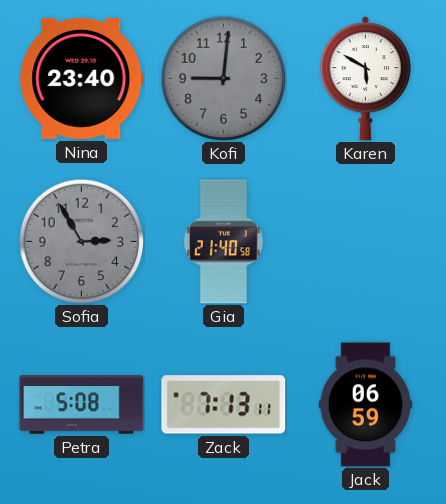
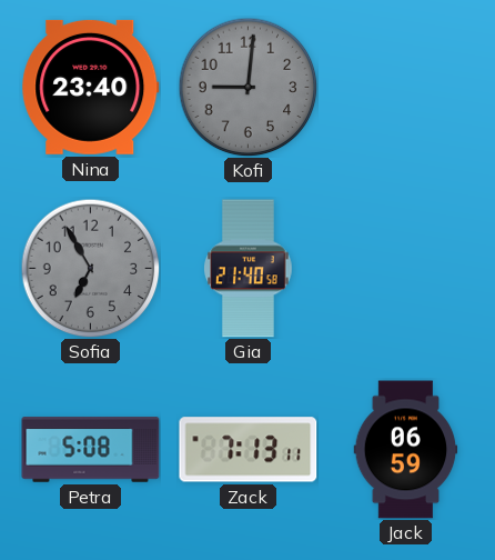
Karen: 5:50 -> none
Sofia: 2:55 -> 6:55
